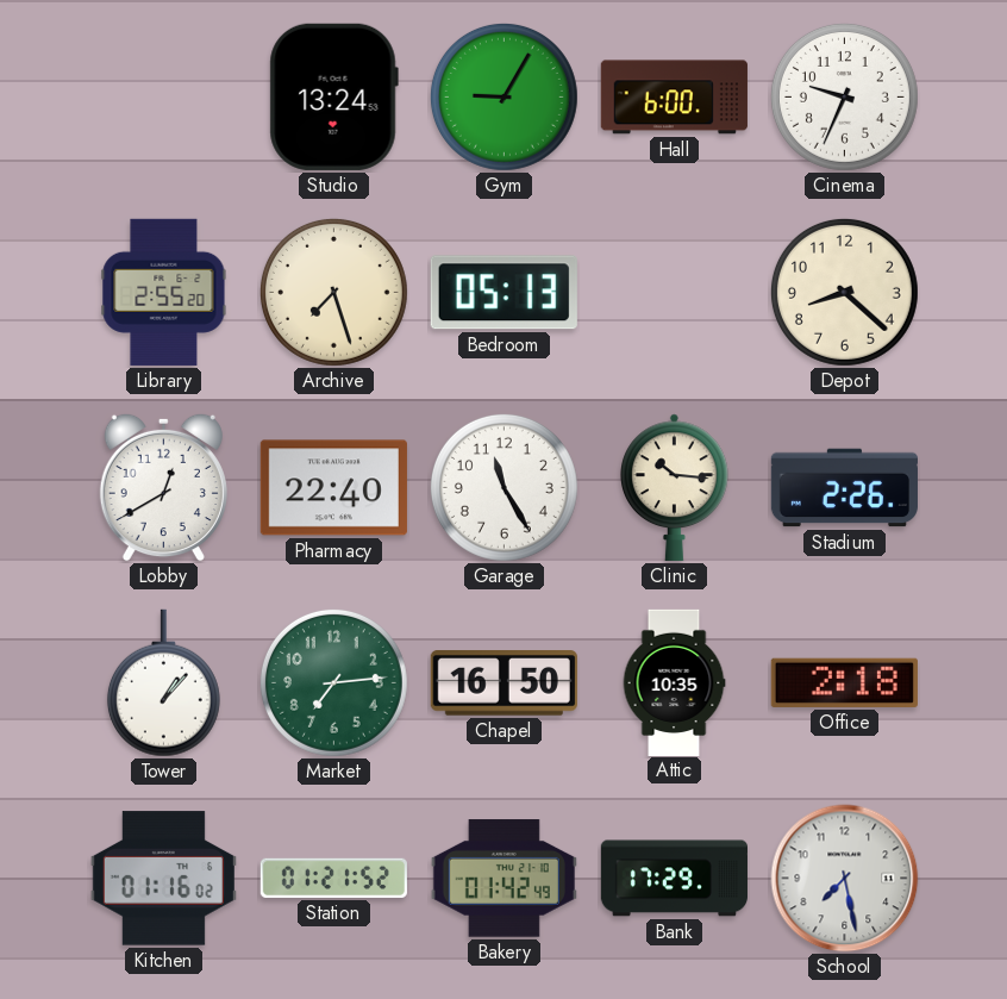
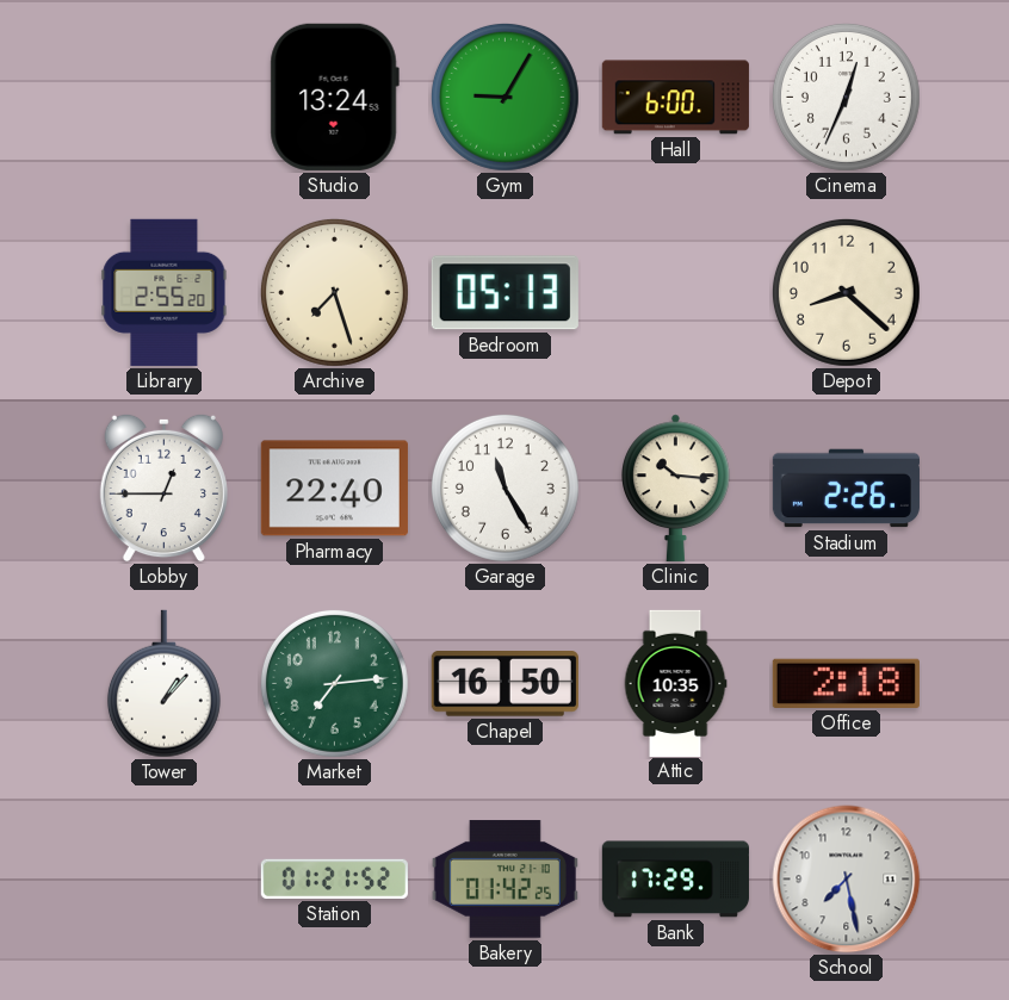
Cinema: 9:34 -> 12:34
Lobby: 12:40 -> 12:45
Kitchen: 01:16 -> none
Bakery: 01:42:49 -> 01:42:25
